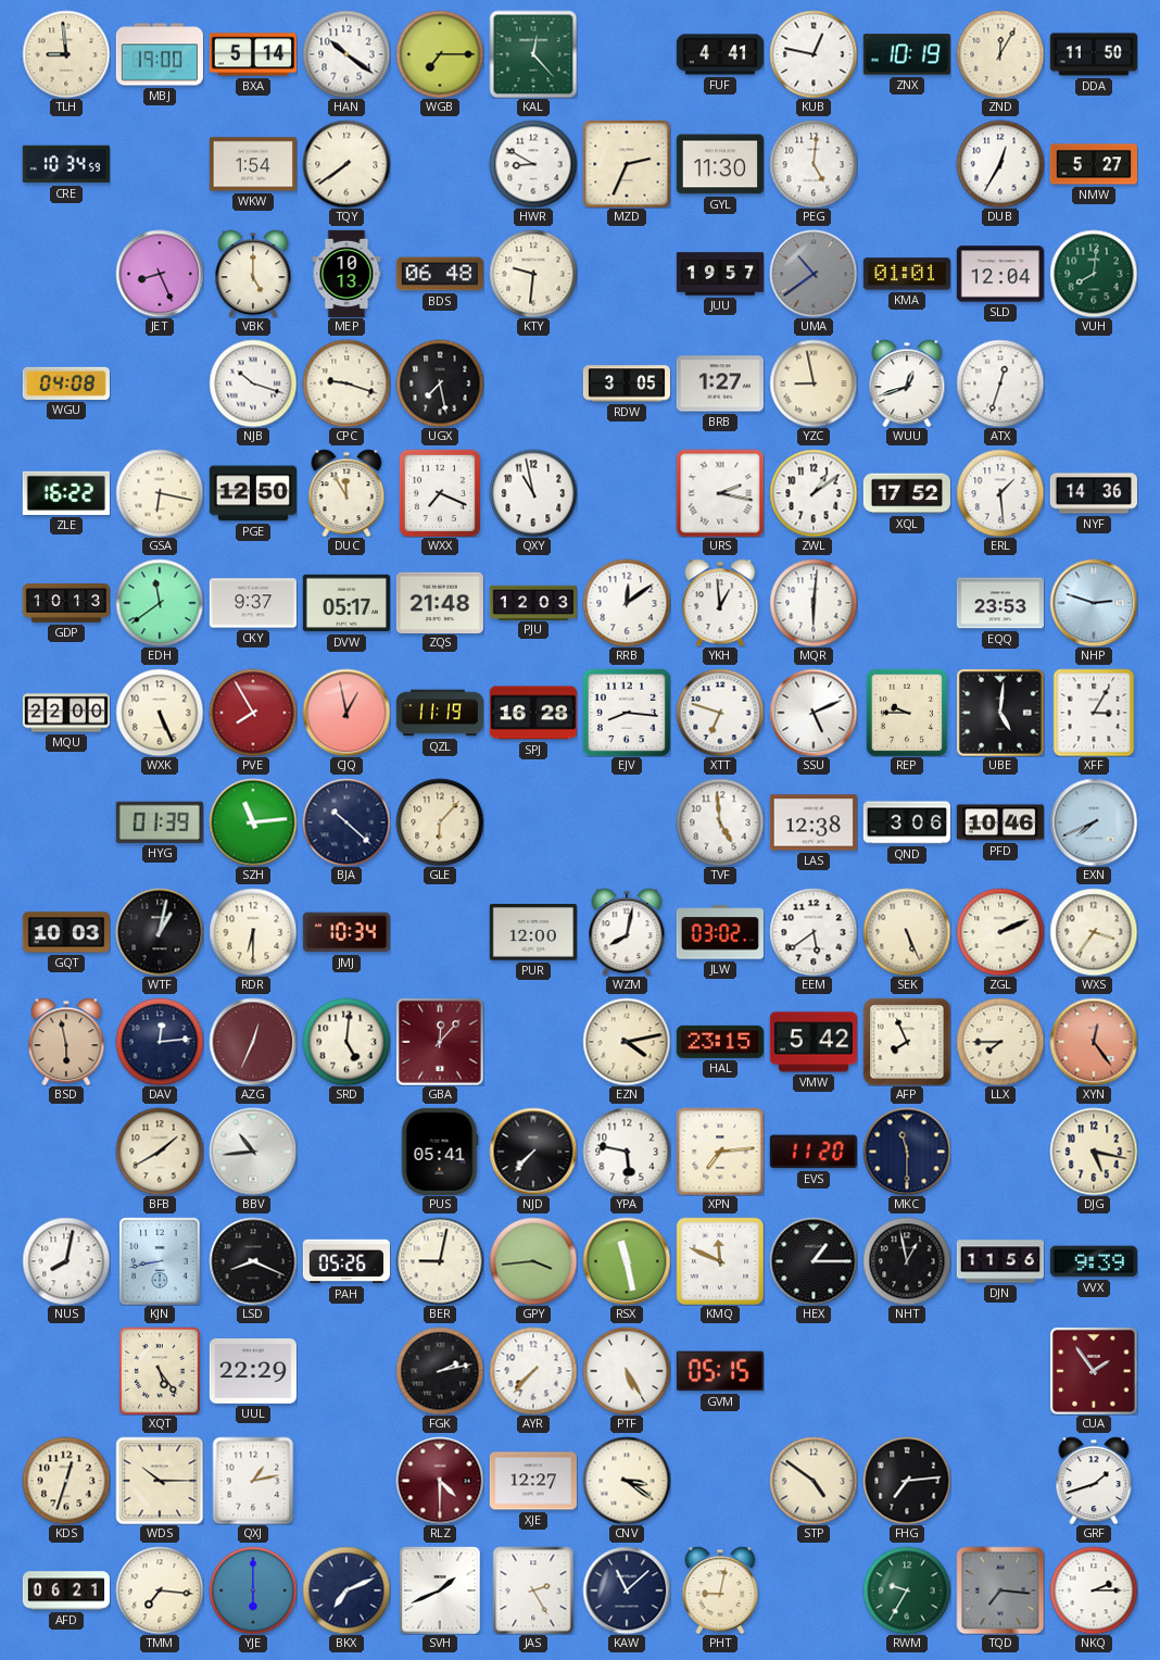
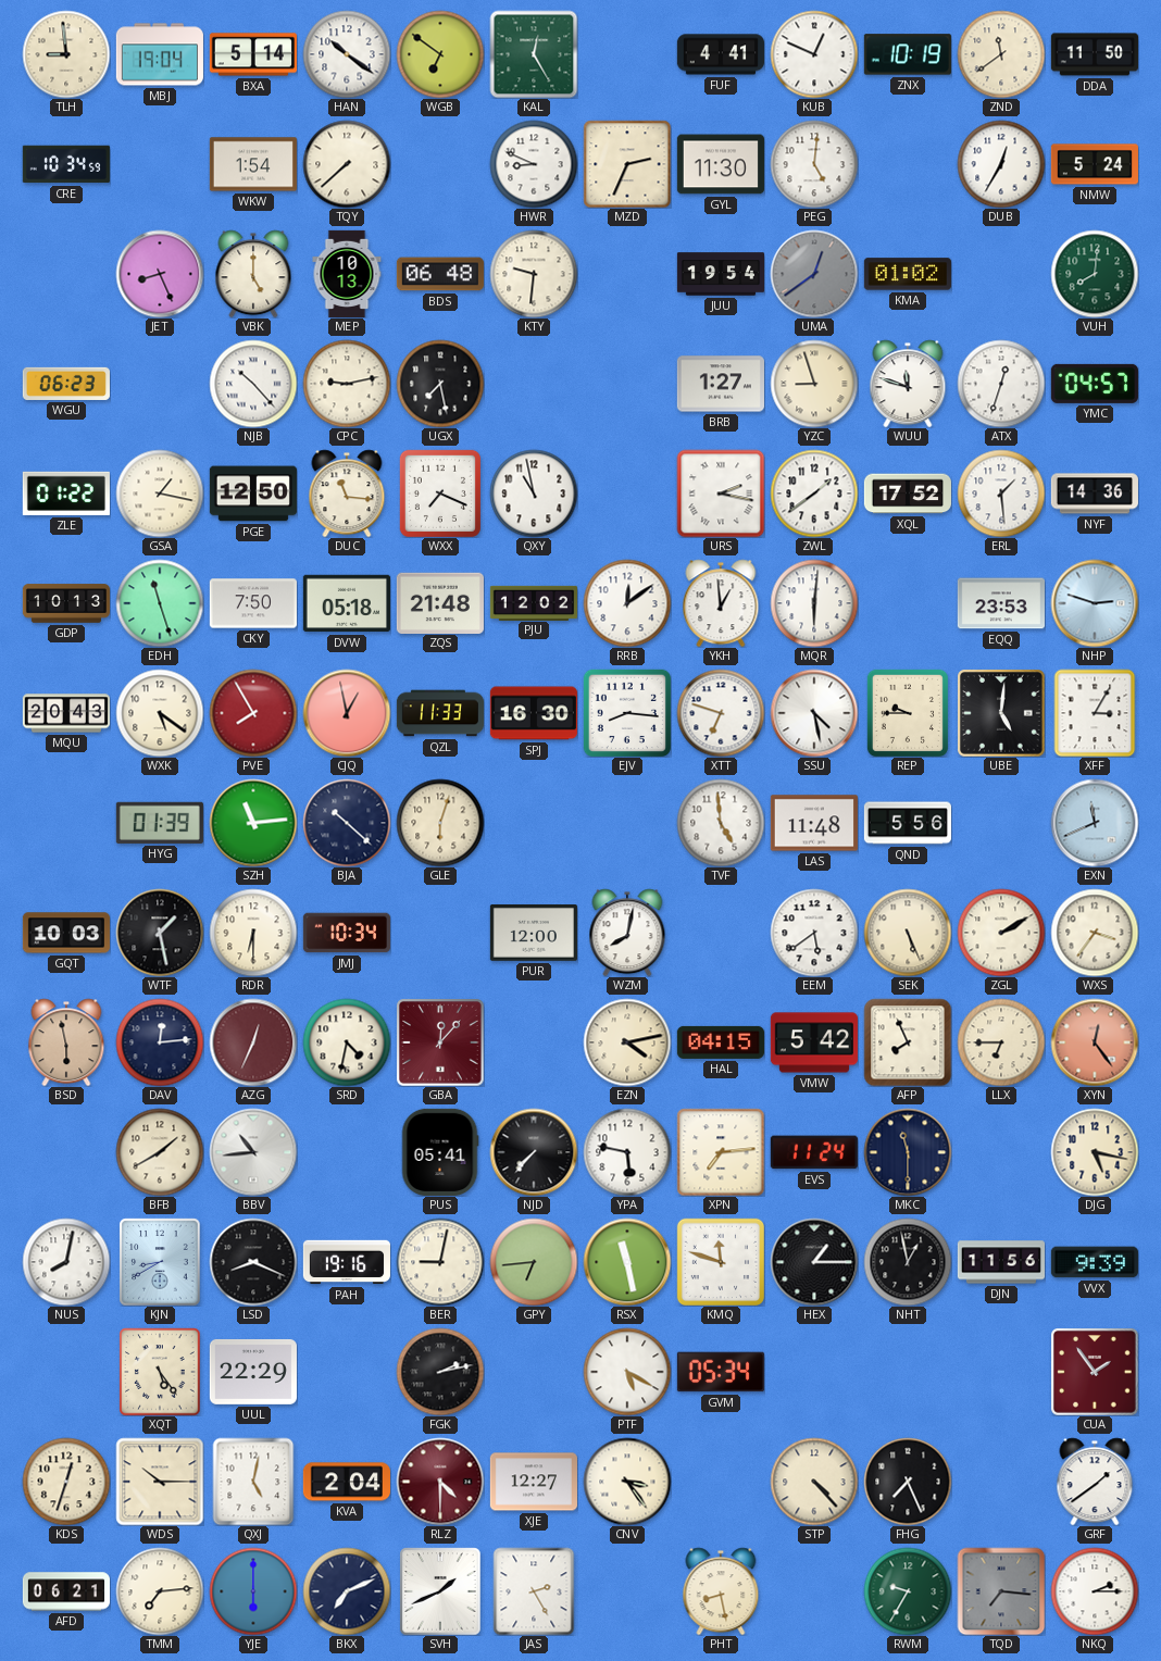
MBJ: 19:00 -> 19:04
WGB: 7:15 -> 6:51
KAL: 12:23 -> 12:25
KUB: 12:47 -> 12:49
ZND: 12:05 -> 11:39
TQY: 7:39 -> 7:38
HWR: 8:50 -> 8:49
NMW: 5:27 -> 5:24
JUU: 19:57 -> 19:54
UMA: 10:39 -> 12:39
KMA: 01:01 -> 01:02
SLD: 12:04 -> none
WGU: 04:08 -> 06:23
NJB: 10:18 -> 10:23
CPC: 9:18 -> 9:13
RDW: 3:05 -> none
YZC: 8:58 -> 8:57
WUU: 12:42 -> 11:48
YMC: none -> 04:57
ZLE: 16:22 -> 01:22
GSA: 6:17 -> 1:17
DUC: 11:55 -> 11:16
ZWL: 1:09 -> 1:39
EDH: 11:39 -> 11:27
CKY: 9:37 -> 7:50
DVW: 05:17 -> 05:18
PJU: 12:03 -> 12:02
MQU: 22:00 -> 20:43
WXK: 5:26 -> 5:21
QZL: 11:19 -> 11:33
SPJ: 16:28 -> 16:30
SSU: 5:11 -> 4:28
GLE: 6:07 -> 6:03
LAS: 12:38 -> 11:48
QND: 3:06 -> 5:56
PFD: 10:46 -> none
EXN: 7:41 -> 11:41
WTF: 1:02 -> 1:28
JLW: 03:02 -> none
ZGL: 2:11 -> 2:10
SRD: 5:01 -> 4:32
HAL: 23:15 -> 04:15
LLX: 7:45 -> 6:45
EVS: 11:20 -> 11:24
KJN: 8:43 -> 8:40
PAH: 05:26 -> 19:16
GPY: 3:44 -> 6:44
KMQ: 11:49 -> 11:48
AYR: 7:37 -> none
PTF: 5:25 -> 5:20
GVM: 05:15 -> 05:34
QXJ: 1:13 -> 5:02
KVA: none -> 2:04
CNV: 3:21 -> 3:24
STP: 4:51 -> 4:23
FHG: 7:14 -> 7:26
GRF: 1:42 -> 1:39
TMM: 7:16 -> 7:14
KAW: 11:08 -> none
PHT: 9:02 -> 8:28
